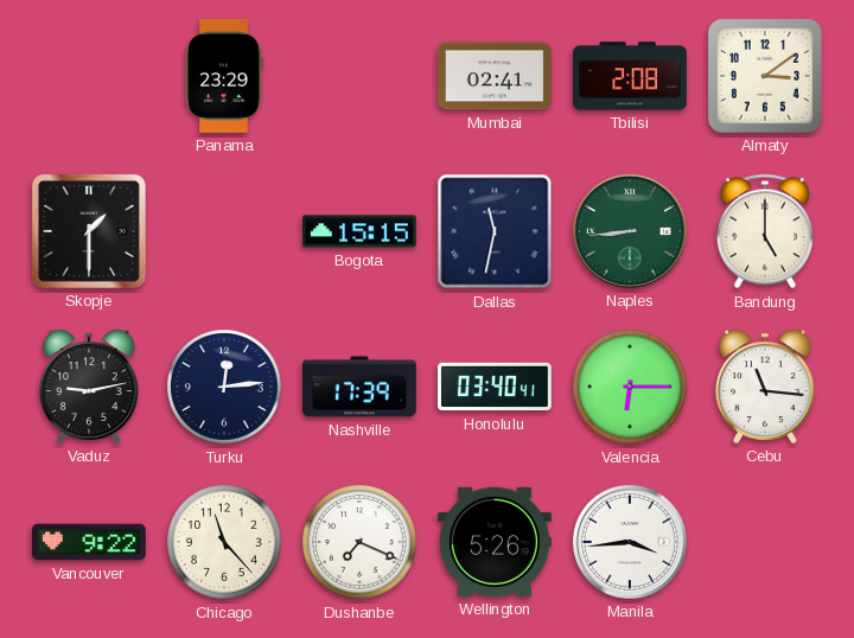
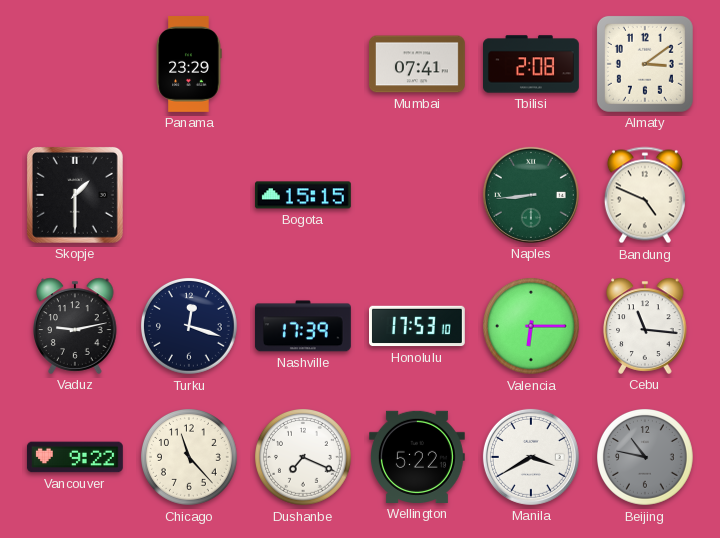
Mumbai: 02:41 -> 07:41
Dallas: 11:32 -> none
Bandung: 5:00 -> 4:49
Turku: 12:14 -> 12:18
Honolulu: 03:40 -> 17:53
Wellington: 5:26 -> 5:22
Manila: 3:44 -> 3:40
Beijing: none -> 10:47
